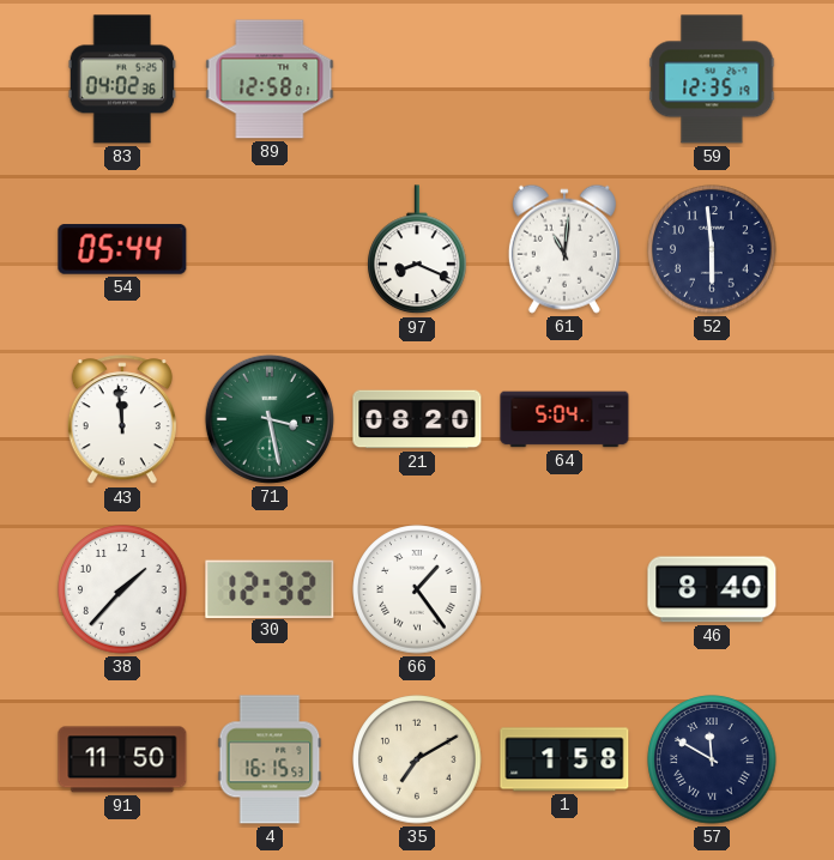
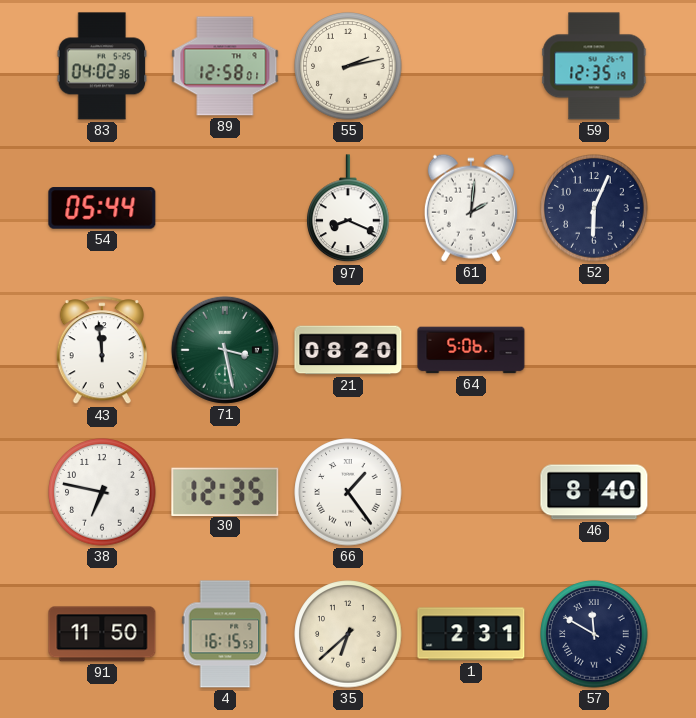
55: none -> 2:13
61: 11:01 -> 2:01
52: 5:59 -> 6:04
64: 5:04 -> 5:06
38: 1:37 -> 6:47
30: 12:32 -> 12:35
35: 7:10 -> 6:38
1: 1:58 -> 2:31
